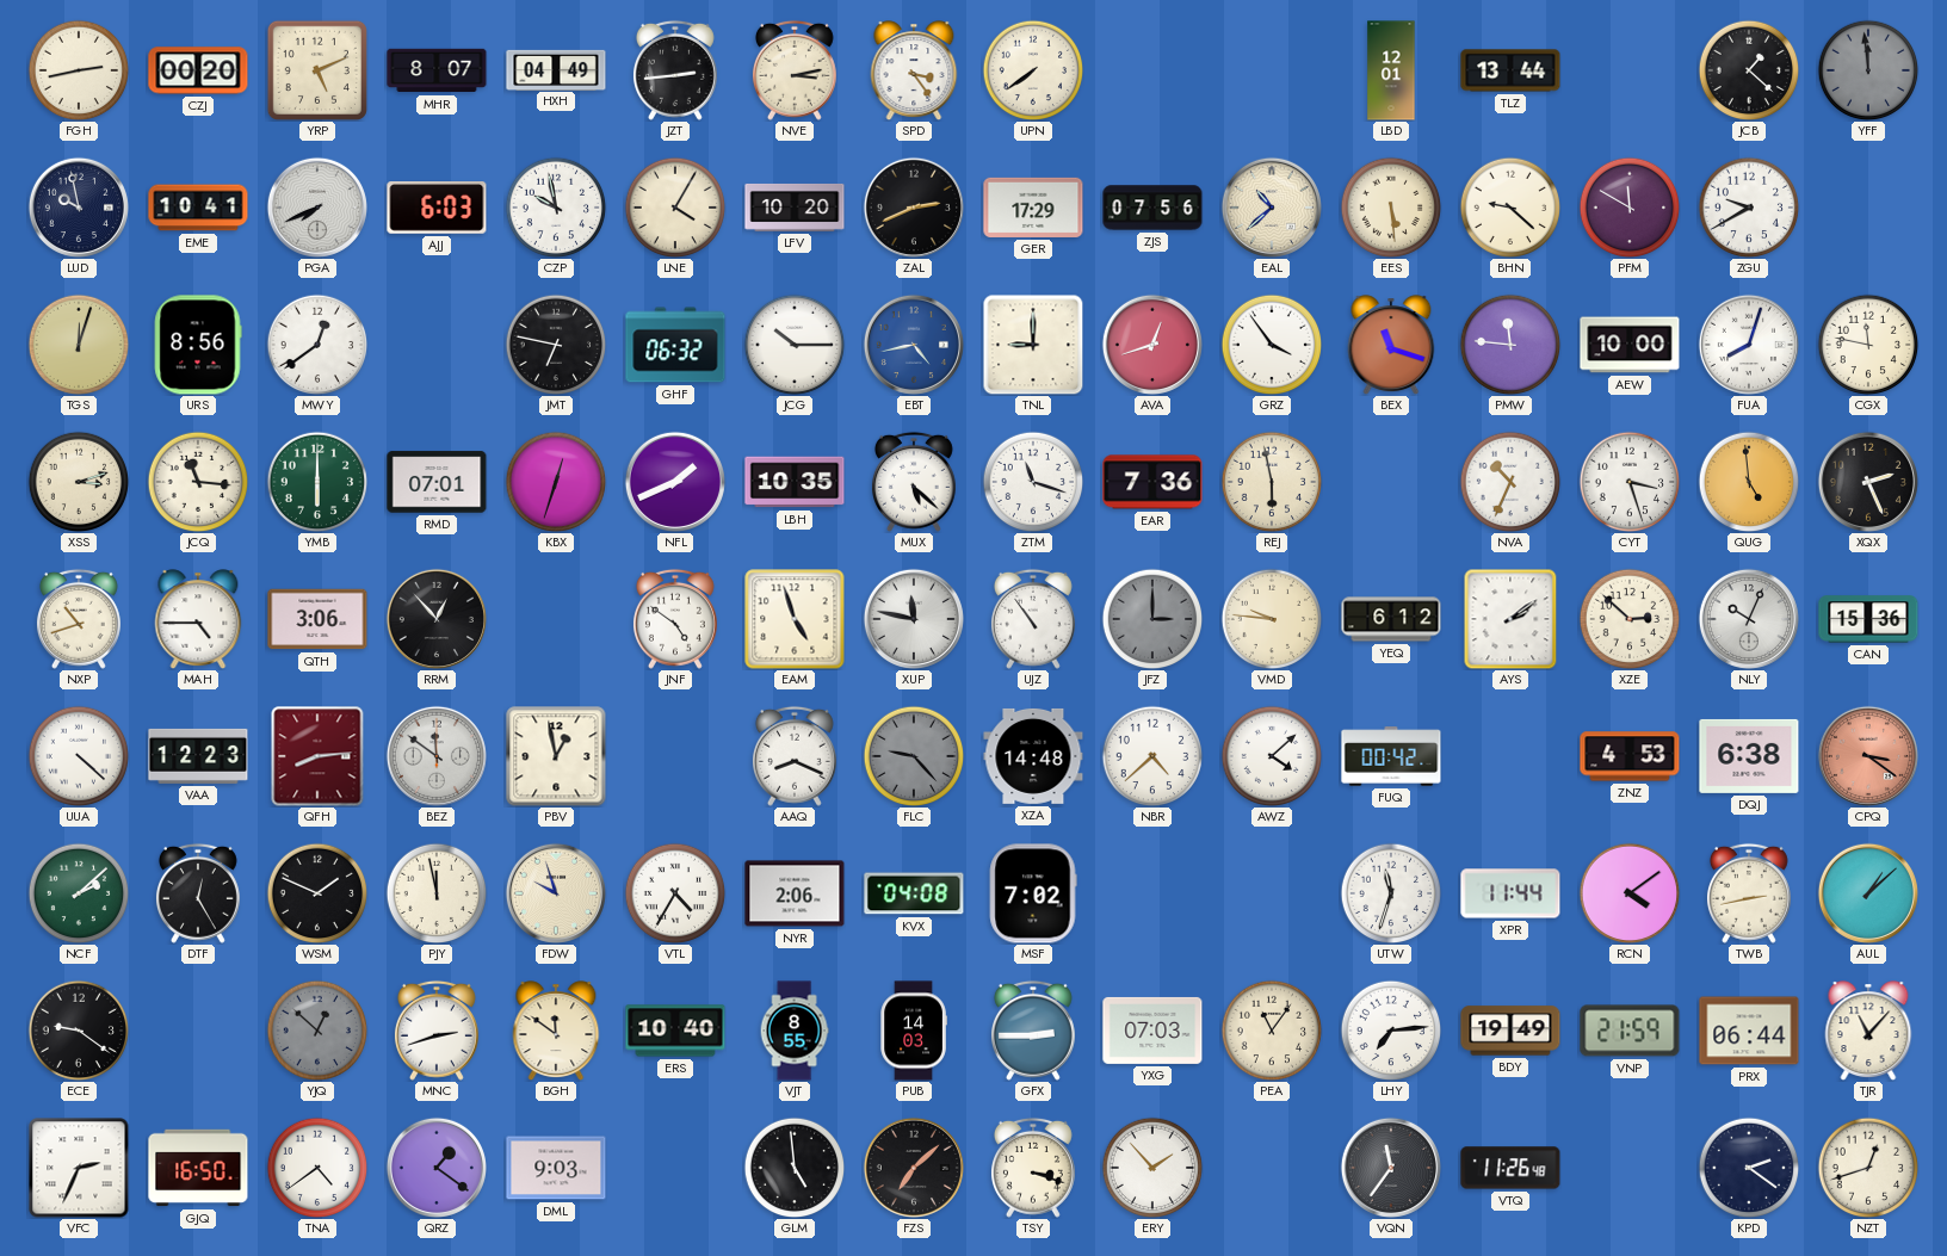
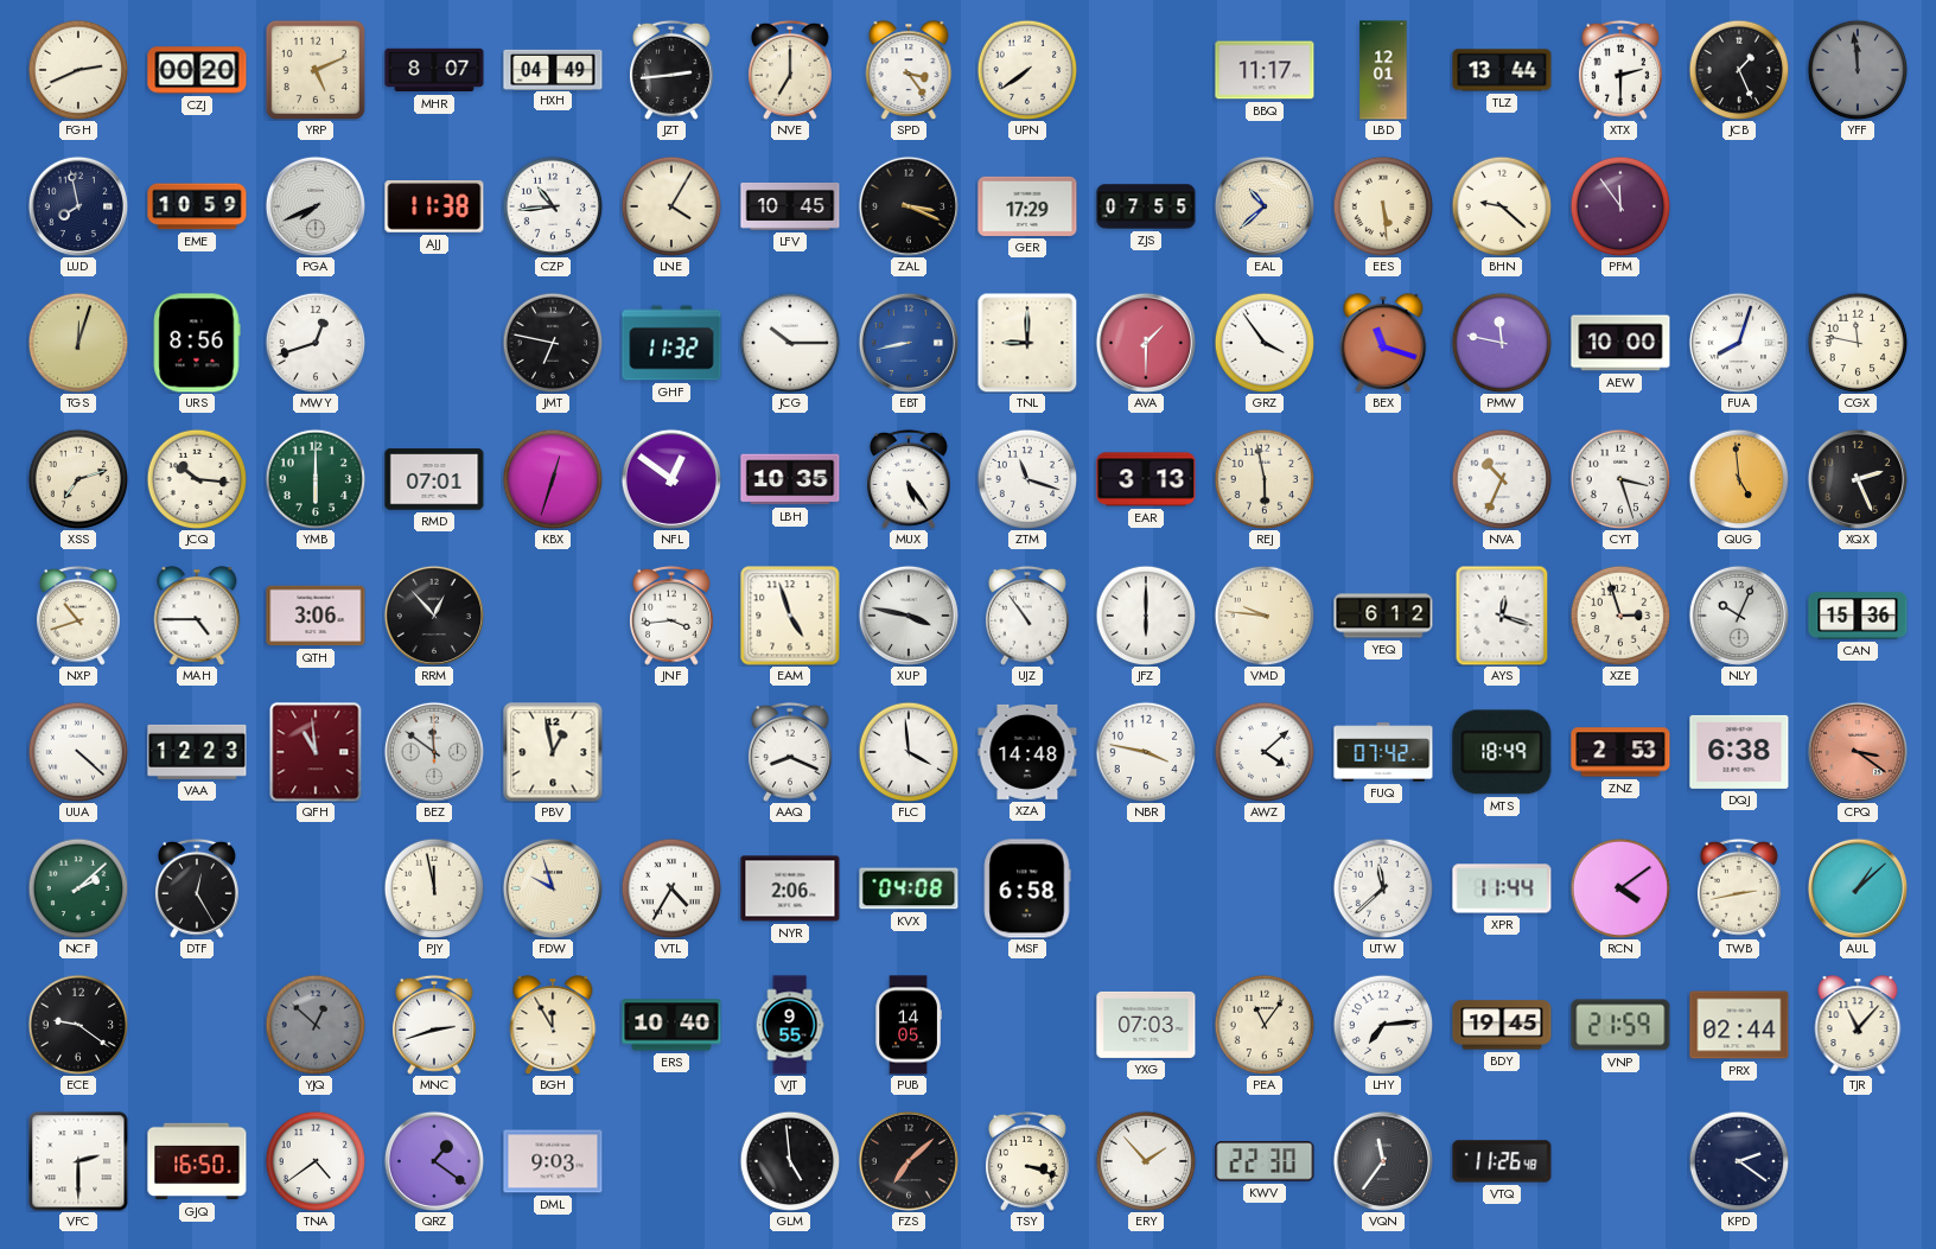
FGH: 2:43 -> 2:41
NVE: 3:13 -> 7:00
BBQ: none -> 11:17
XTX: none -> 2:30
JCB: 1:22 -> 1:26
LUD: 9:58 -> 7:58
EME: 10:41 -> 10:59
AJJ: 6:03 -> 11:38
CZP: 9:58 -> 10:44
LFV: 10:20 -> 10:45
ZAL: 2:41 -> 3:19
ZJS: 07:56 -> 07:55
PFM: 11:50 -> 11:54
ZGU: 9:40 -> none
MWY: 12:39 -> 12:42
GHF: 06:32 -> 11:32
EBT: 4:43 -> 8:43
AVA: 12:42 -> 1:30
PMW: 11:46 -> 11:47
XSS: 3:12 -> 7:12
JCQ: 11:16 -> 10:16
NFL: 1:41 -> 12:51
MUX: 5:22 -> 5:24
EAR: 7:36 -> 3:13
JNF: 4:51 -> 3:44
XUP: 11:47 -> 3:47
JFZ: 3:00 -> 6:00
JFZ dial: grey -> white
AYS: 2:09 -> 12:18
XZE: 2:52 -> 2:57
QFH: 8:14 -> 10:59
FLC: 9:23 -> 3:59
FLC dial: grey -> white
NBR: 4:38 -> 3:47
FUQ: 00:42 -> 07:42
MTS: none -> 18:49
ZNZ: 4:53 -> 2:53
WSM: 1:49 -> none
MSF: 7:02 -> 6:58
UTW: 11:33 -> 11:38
BGH: 11:51 -> 11:55
VJT: 8:55 -> 9:55
PUB: 14:03 -> 14:05
GFX: 2:45 -> none
BDY: 19:49 -> 19:45
PRX: 06:44 -> 02:44
VFC: 2:34 -> 2:30
KWV: none -> 22:30
NZT: 12:42 -> none
